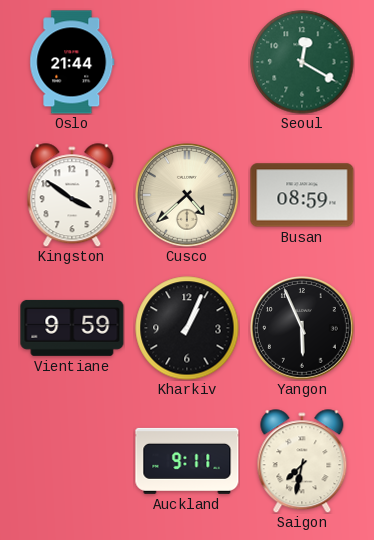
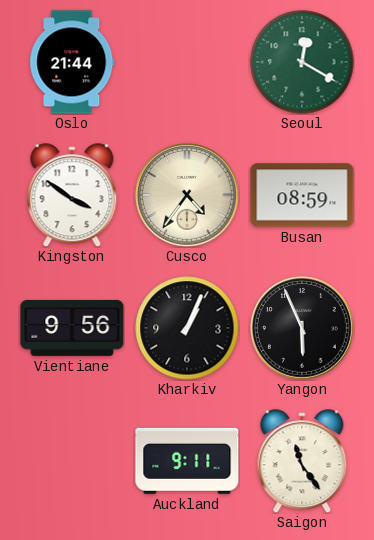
Cusco: 4:38 -> 4:36
Vientiane: 9:59 -> 9:56
Saigon: 7:32 -> 11:24
